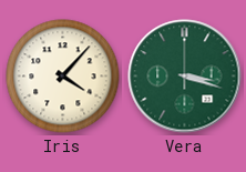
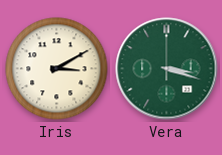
Iris: 4:07 -> 3:10
